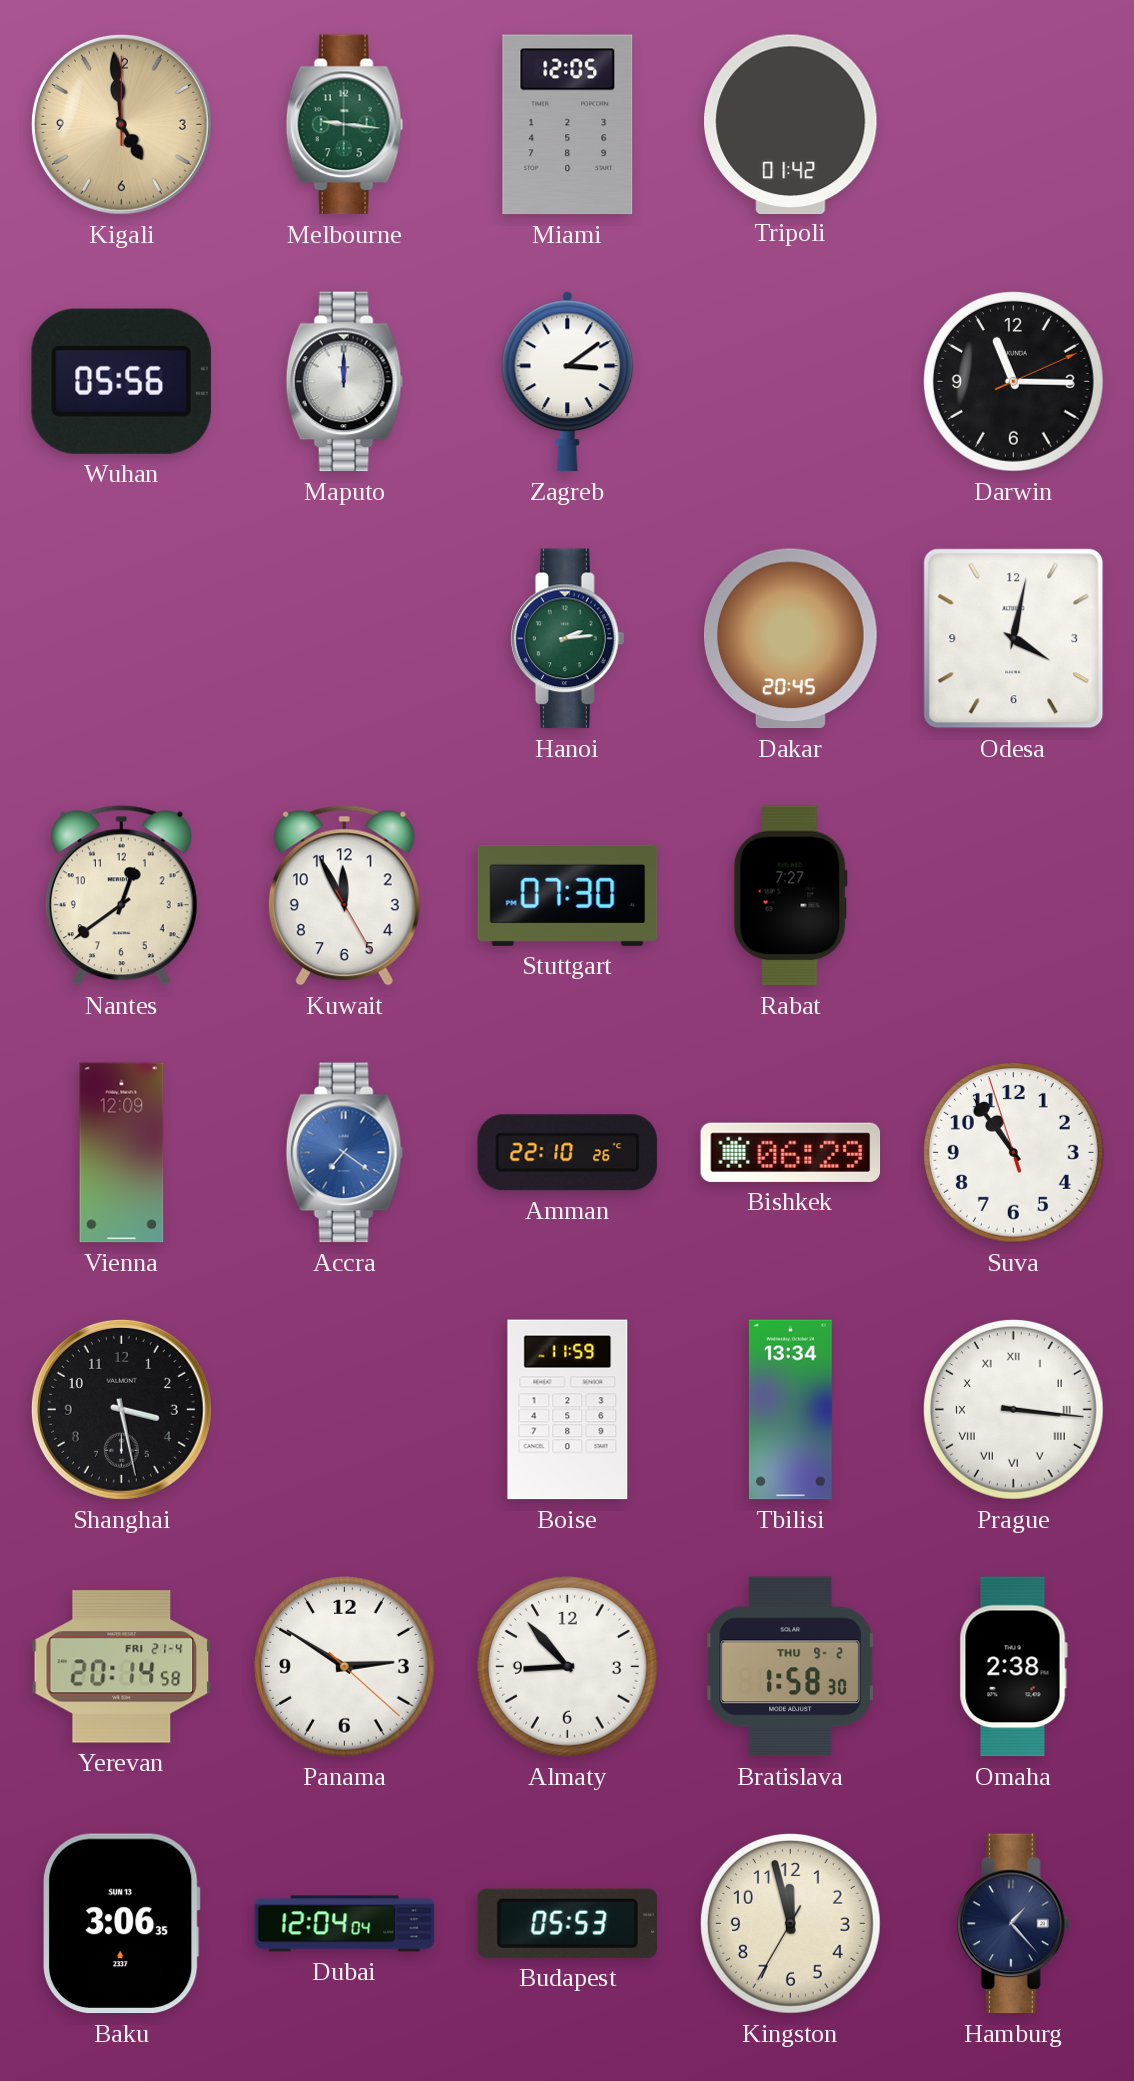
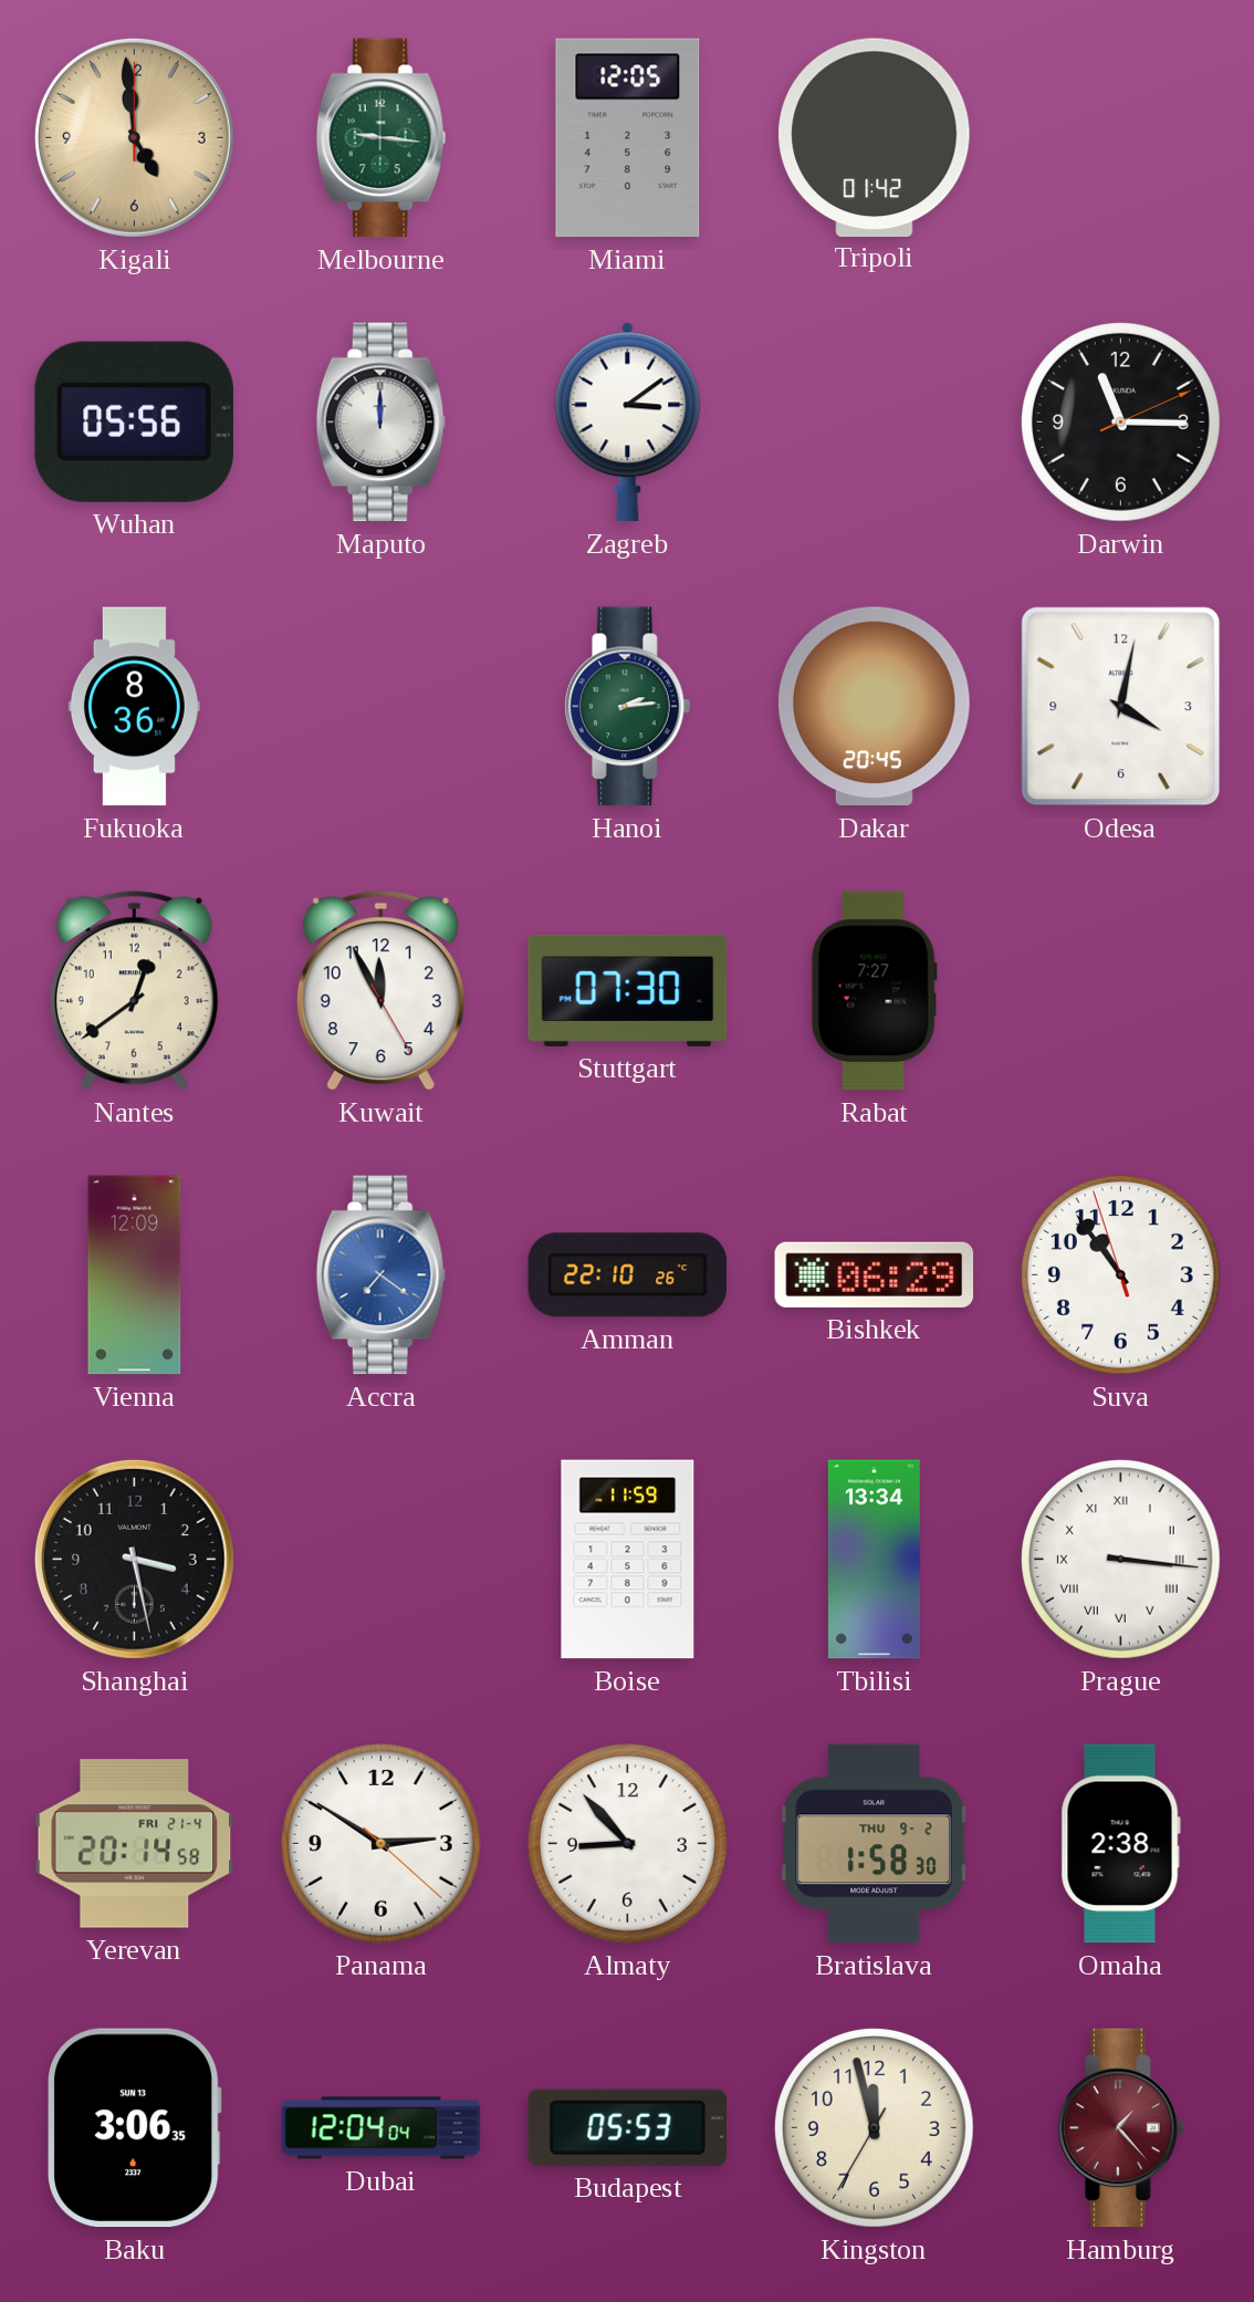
Fukuoka: none -> 8:36
Hamburg dial: navy -> burgundy
